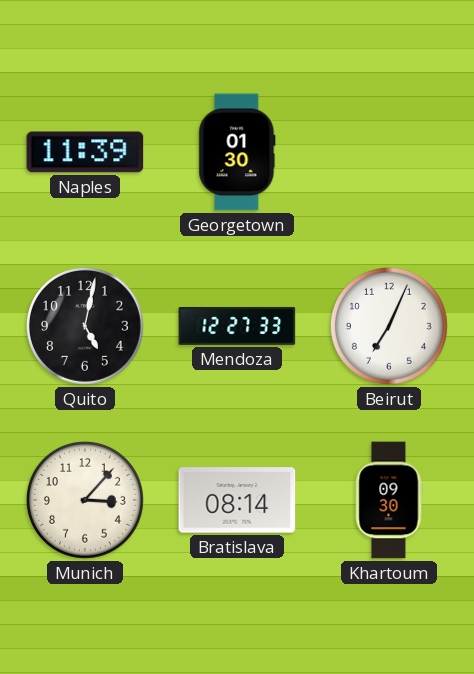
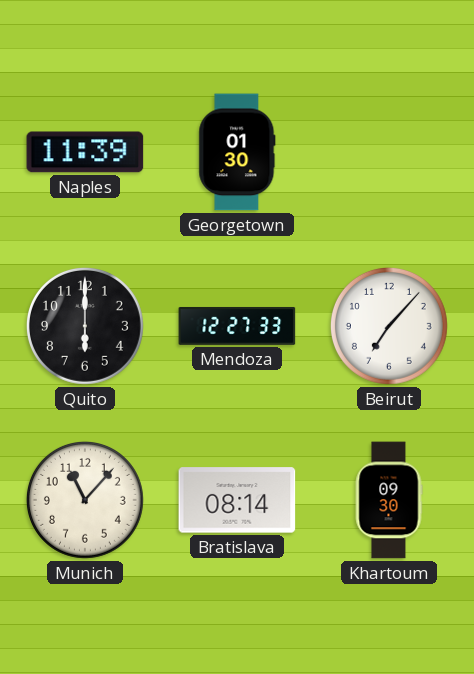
Quito: 5:02 -> 6:00
Beirut: 7:04 -> 7:07
Munich: 3:07 -> 11:07
